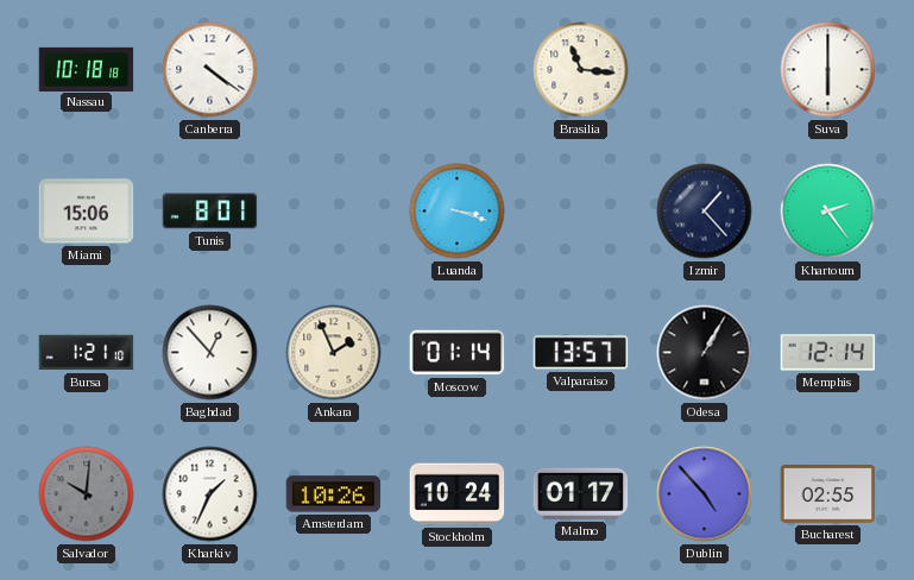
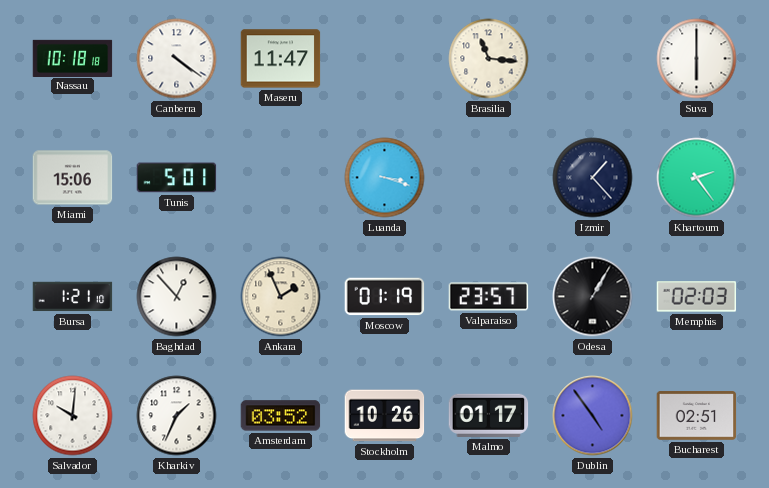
Maseru: none -> 11:47
Tunis: 8:01 -> 5:01
Moscow: 01:14 -> 01:19
Valparaiso: 13:57 -> 23:57
Memphis: 12:14 -> 02:03
Salvador dial: grey -> white
Amsterdam: 10:26 -> 03:52
Stockholm: 10:24 -> 10:26
Dublin: 4:53 -> 4:54
Bucharest: 02:55 -> 02:51
